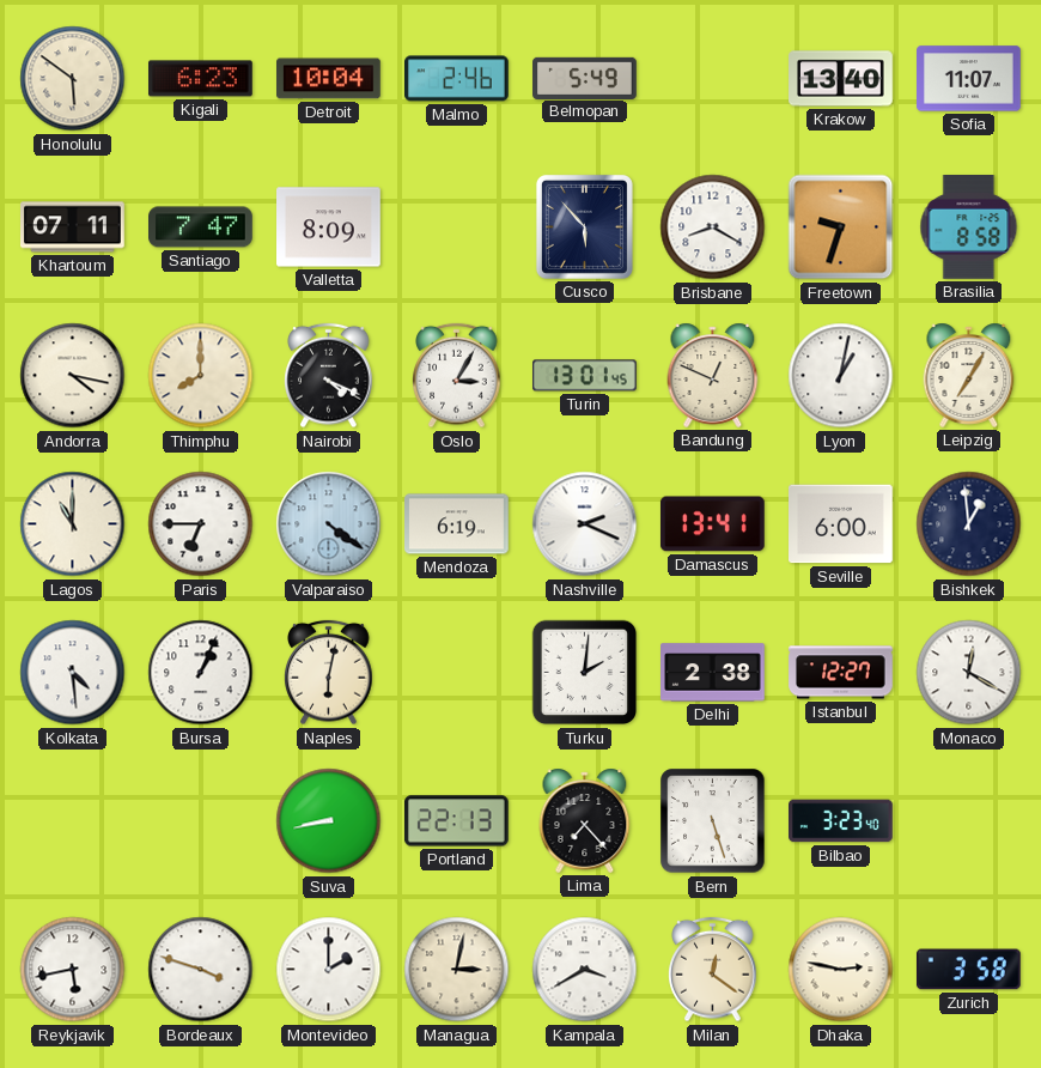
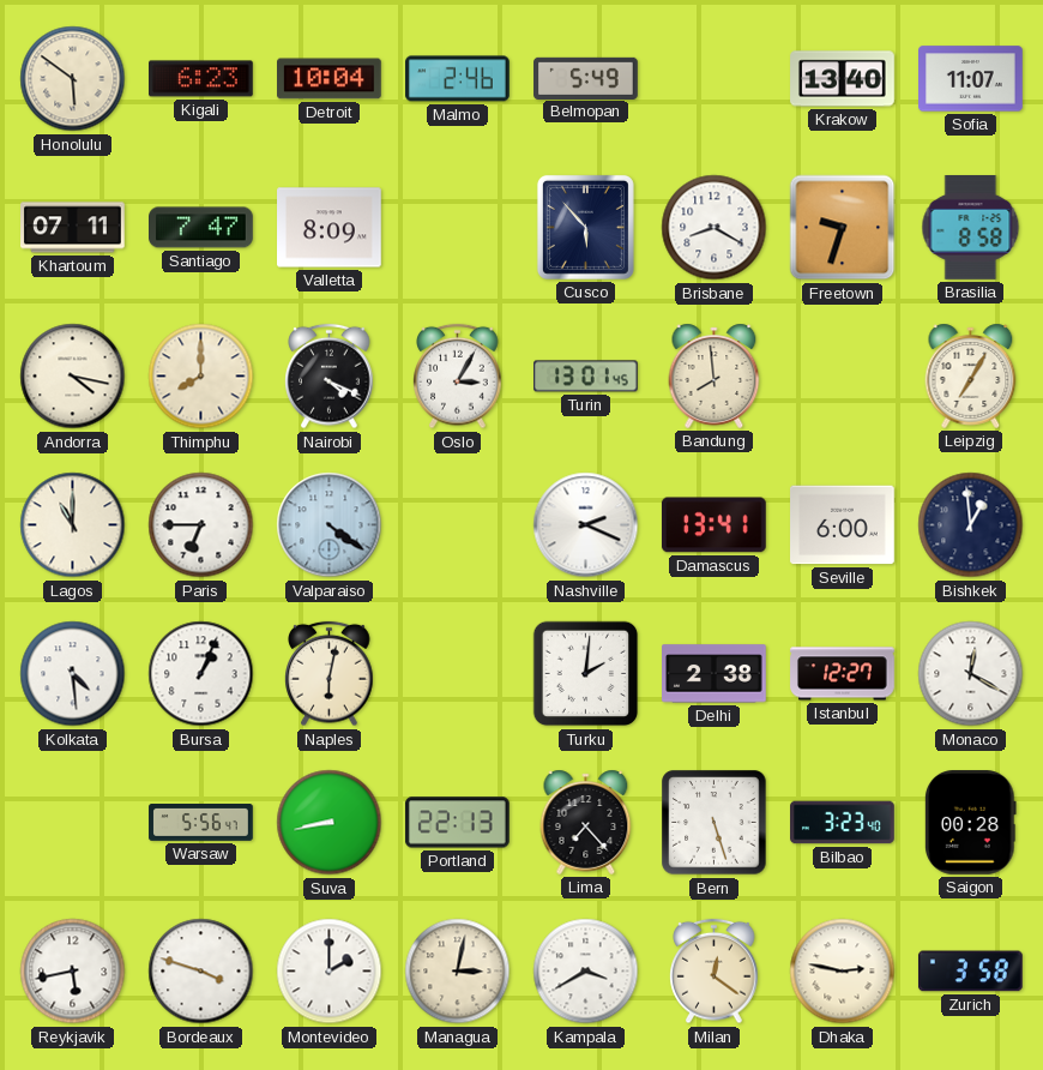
Bandung: 12:49 -> 7:59
Lyon: 1:02 -> none
Mendoza: 6:19 -> none
Warsaw: none -> 5:56
Saigon: none -> 00:28
